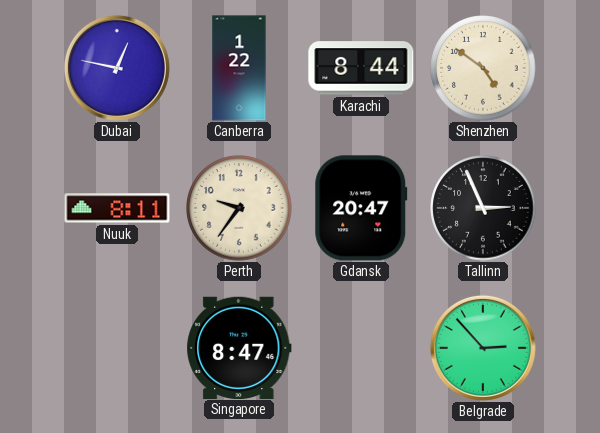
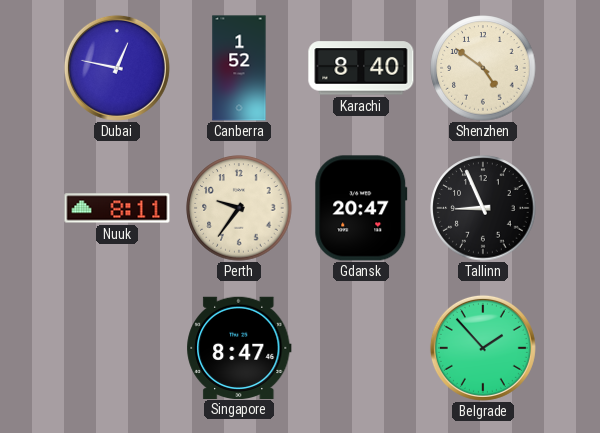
Canberra: 1:22 -> 1:52
Karachi: 8:44 -> 8:40
Tallinn: 2:56 -> 8:56
Belgrade: 2:53 -> 1:53
